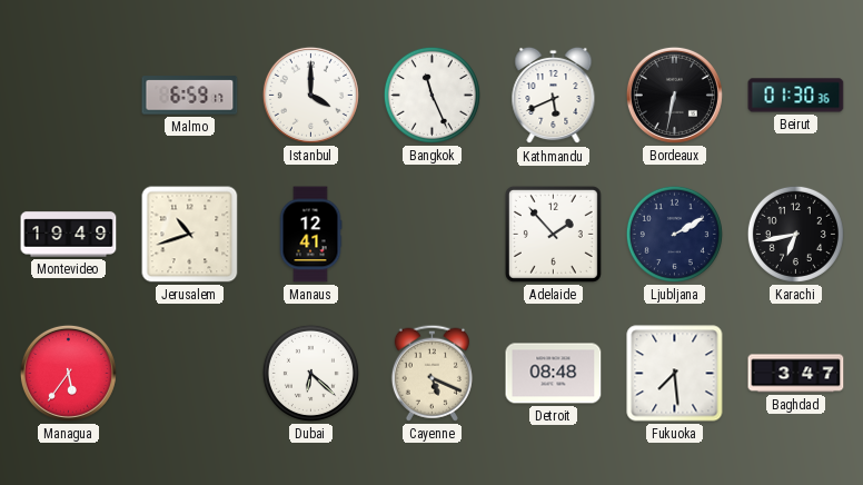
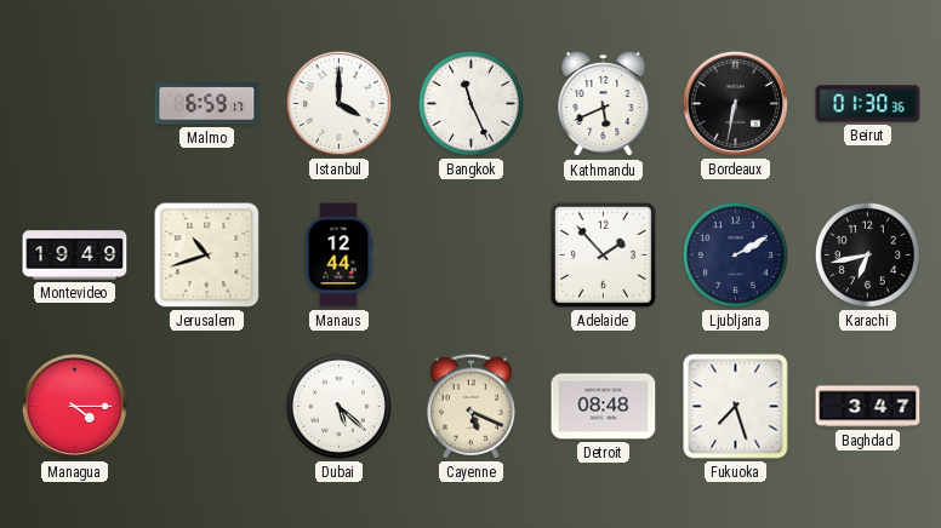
Manaus: 12:41 -> 12:44
Managua: 5:36 -> 4:15
Dubai: 6:22 -> 5:22
Fukuoka: 7:29 -> 7:27
